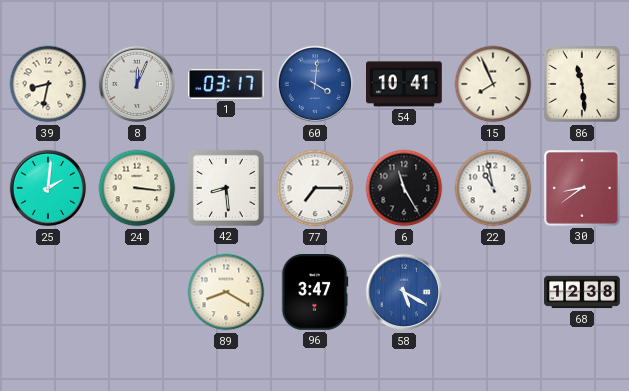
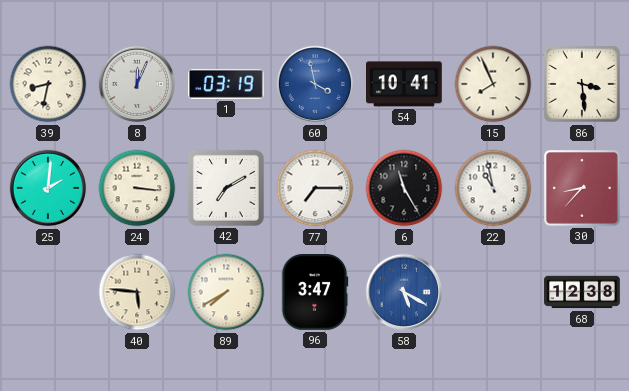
1: 03:17 -> 03:19
60: 4:01 -> 3:58
86: 11:29 -> 3:29
42: 8:29 -> 7:10
30: 8:39 -> 8:37
40: none -> 5:46
89: 8:20 -> 7:40
